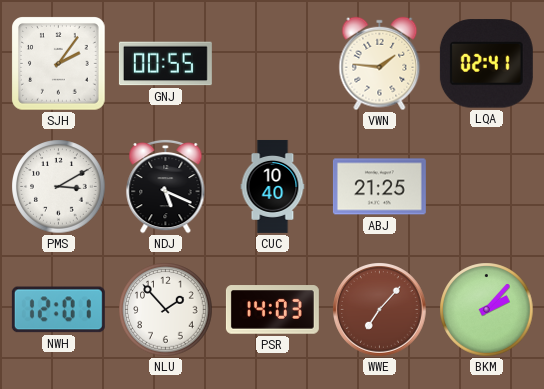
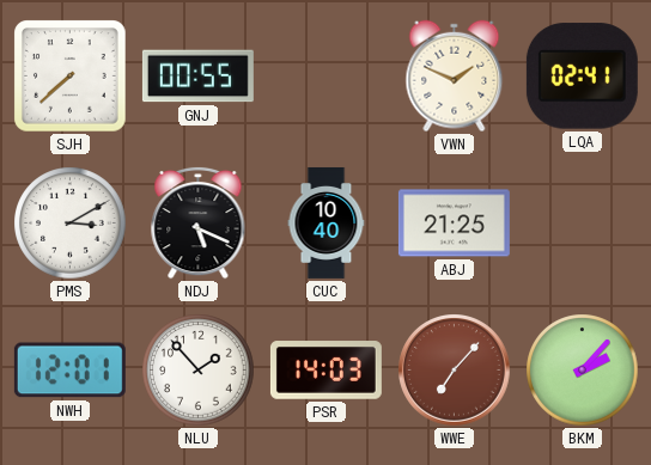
SJH: 2:06 -> 7:38
VWN: 1:46 -> 1:49
